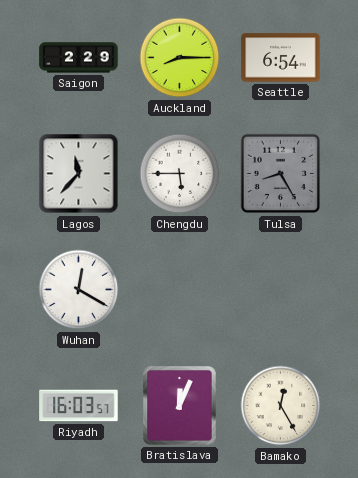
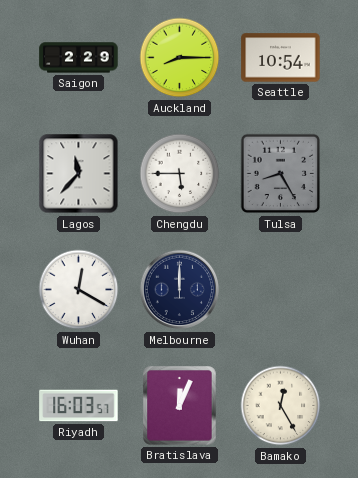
Seattle: 6:54 -> 10:54
Melbourne: none -> 12:00
